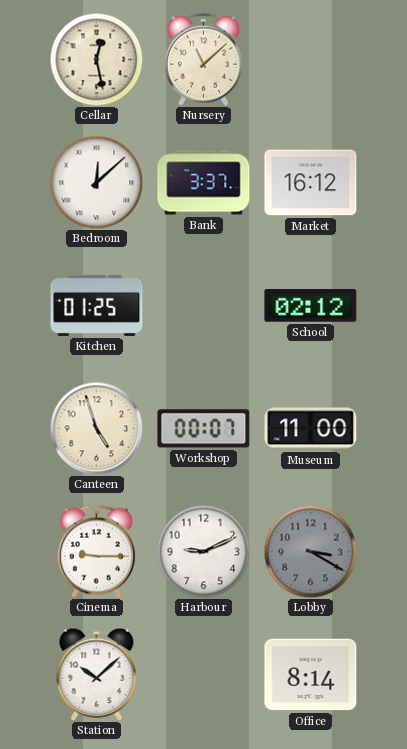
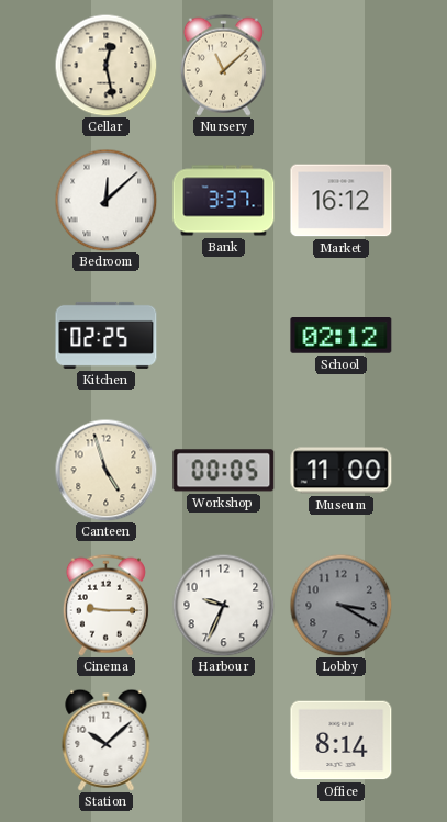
Kitchen: 01:25 -> 02:25
Workshop: 00:07 -> 00:05
Harbour: 9:11 -> 9:34
